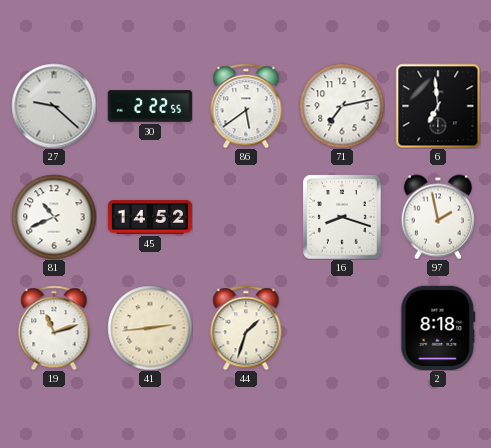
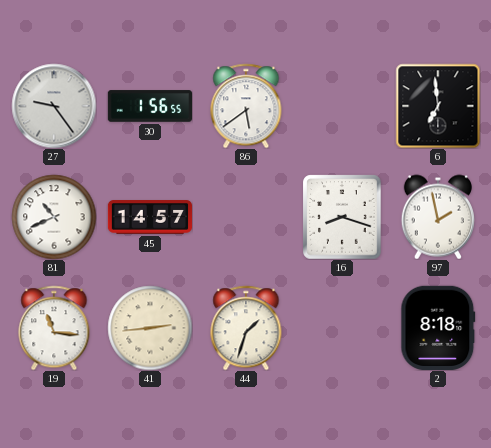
27: 9:22 -> 9:24
30: 2:22 -> 1:56
71: 7:13 -> none
45: 14:52 -> 14:57
19: 11:12 -> 11:16
